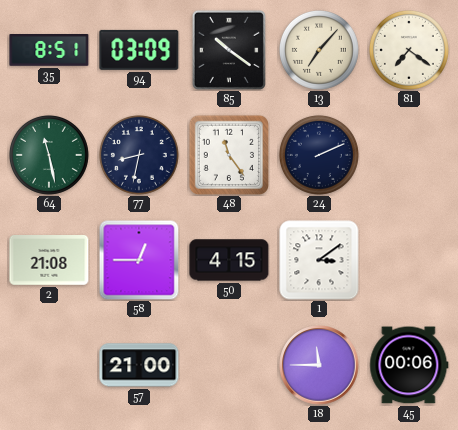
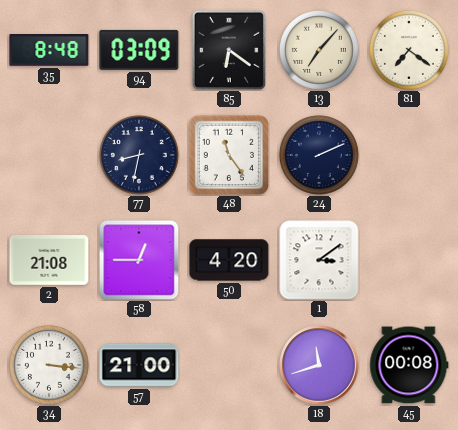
35: 8:51 -> 8:48
85: 10:21 -> 6:21
64: 11:28 -> none
50: 4:15 -> 4:20
34: none -> 3:16
18: 11:45 -> 11:42
45: 00:06 -> 00:08
